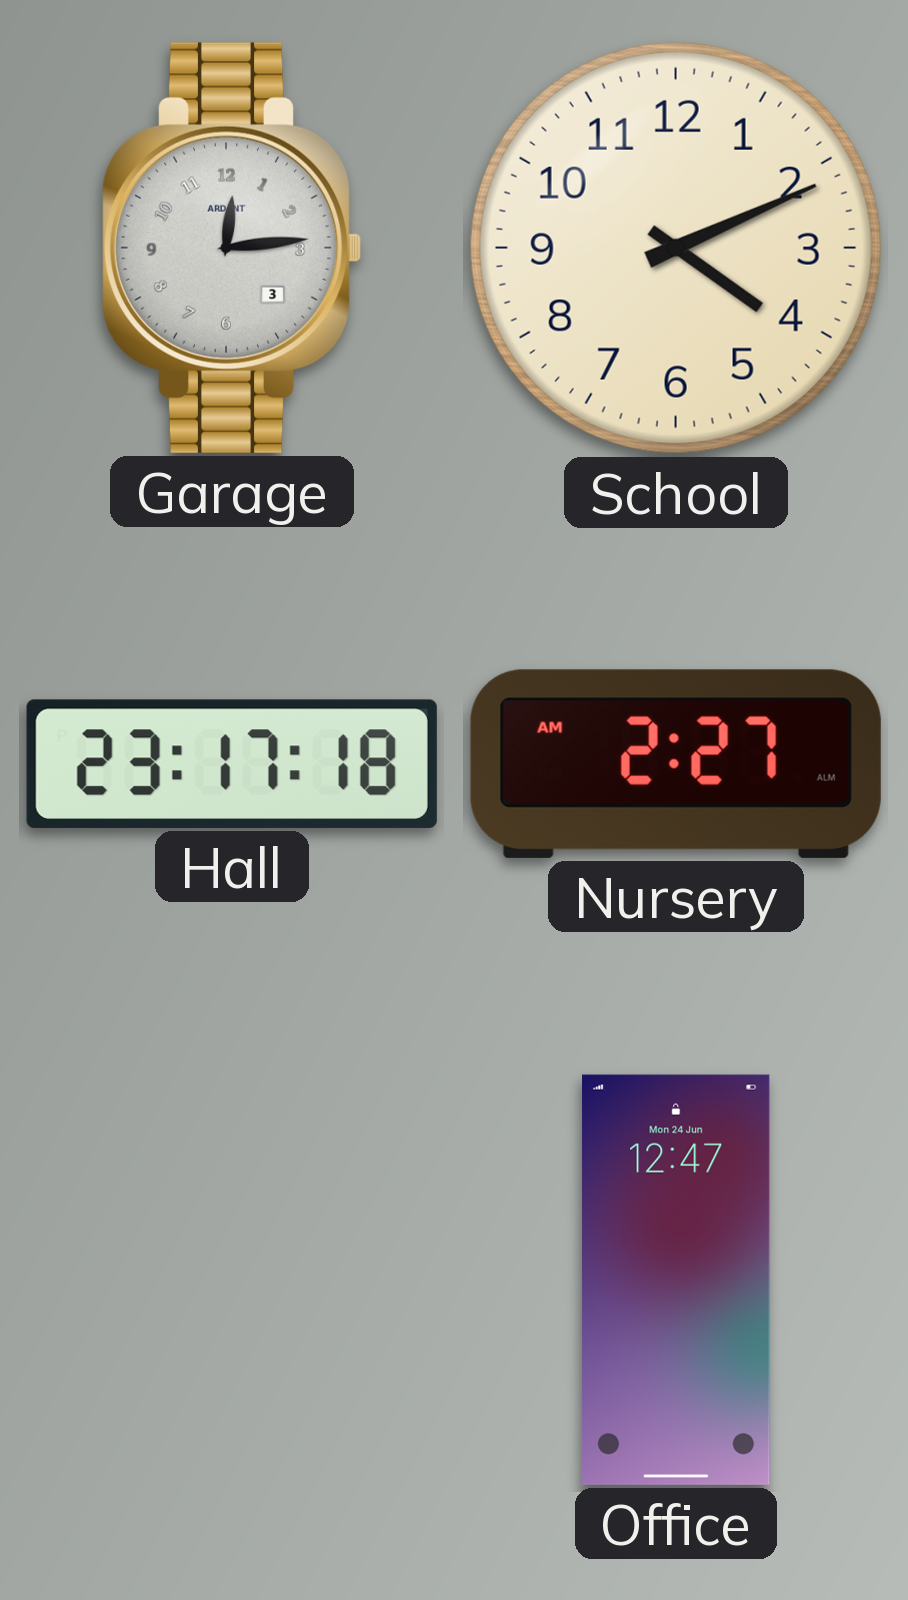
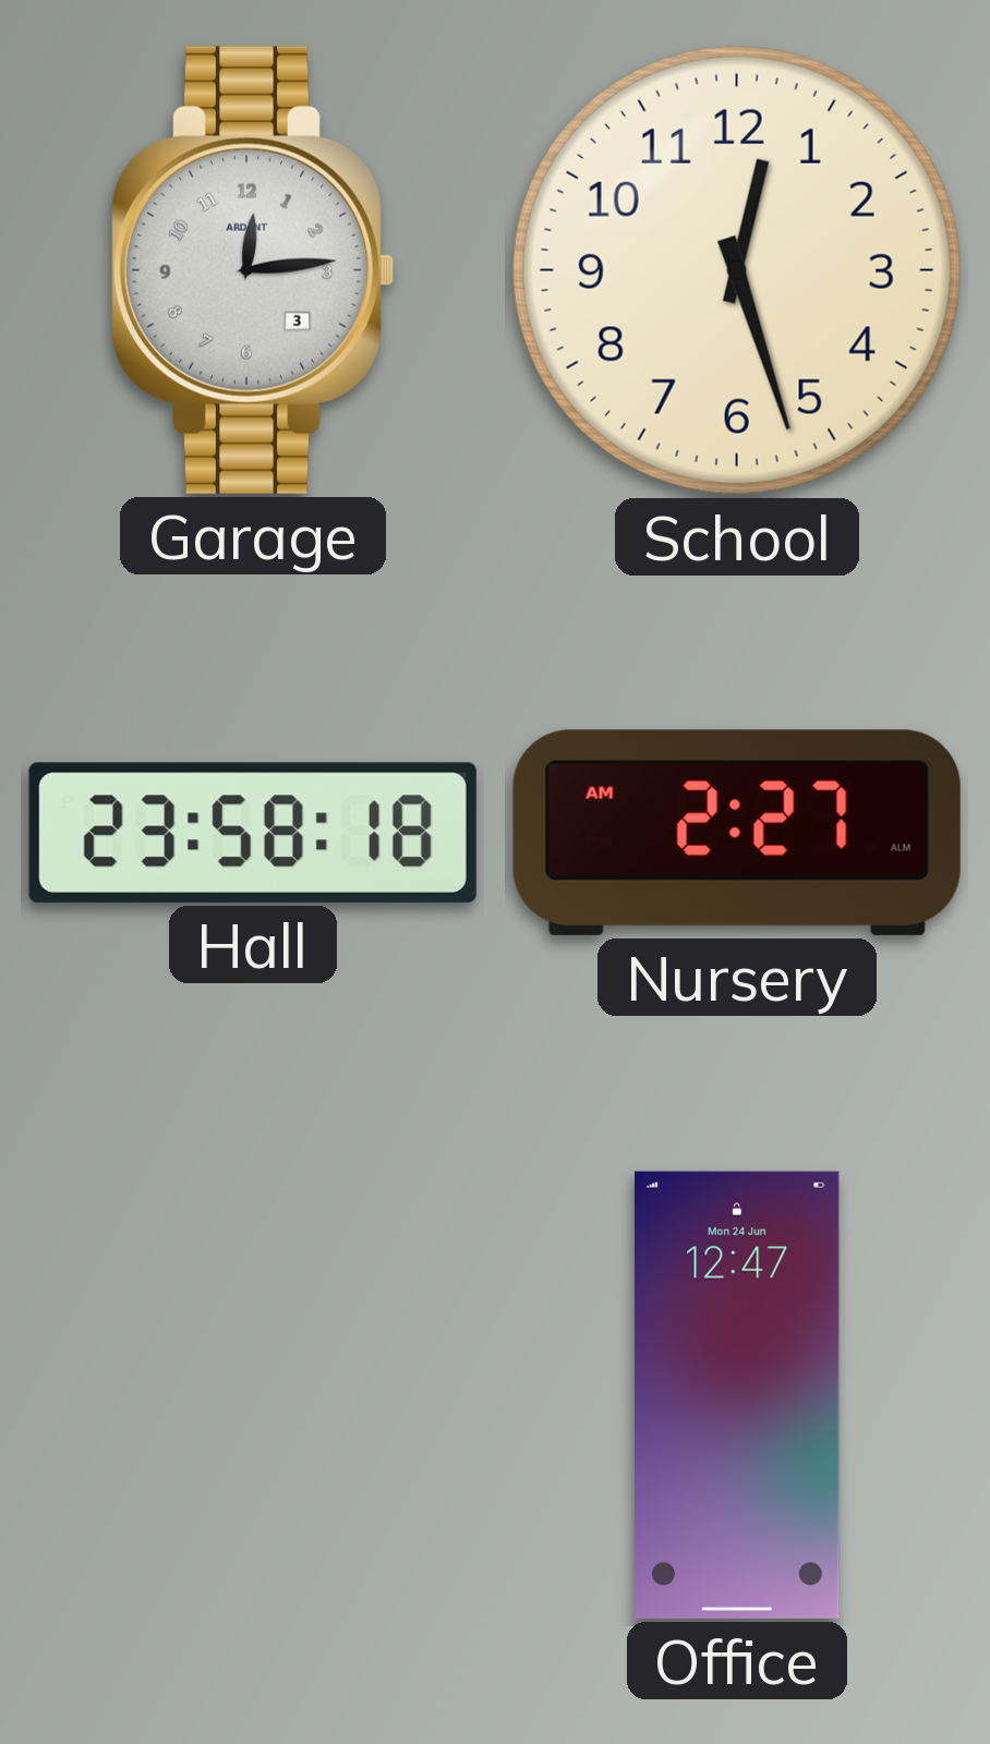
School: 4:11 -> 12:27
Hall: 23:17 -> 23:58
